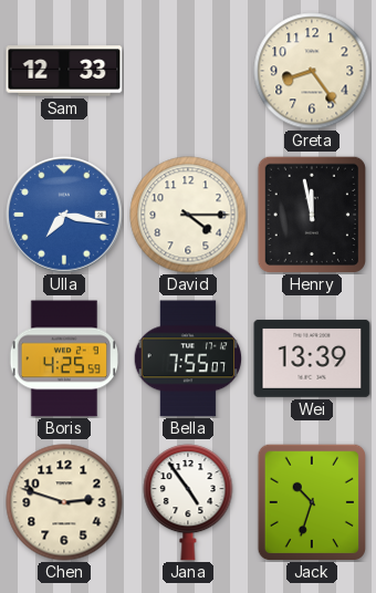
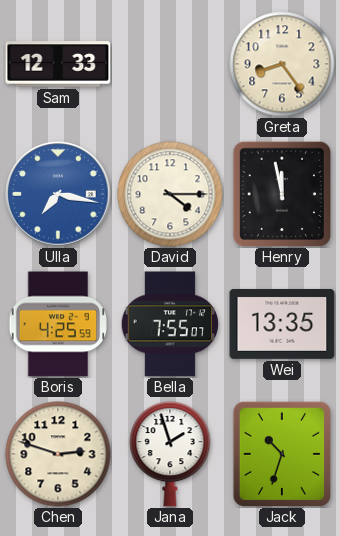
Wei: 13:39 -> 13:35
Jana: 4:54 -> 1:57
